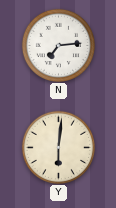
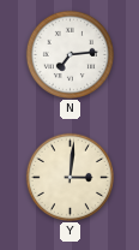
Y: 6:01 -> 3:01
